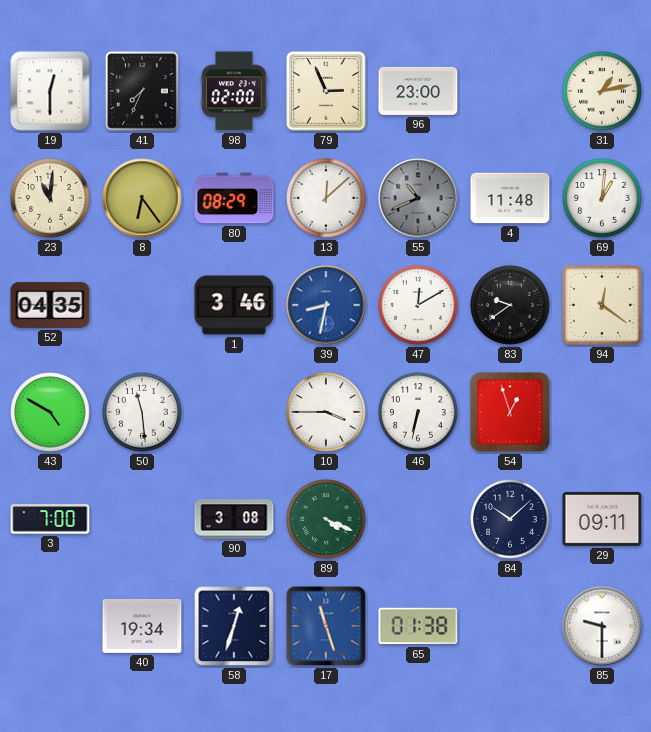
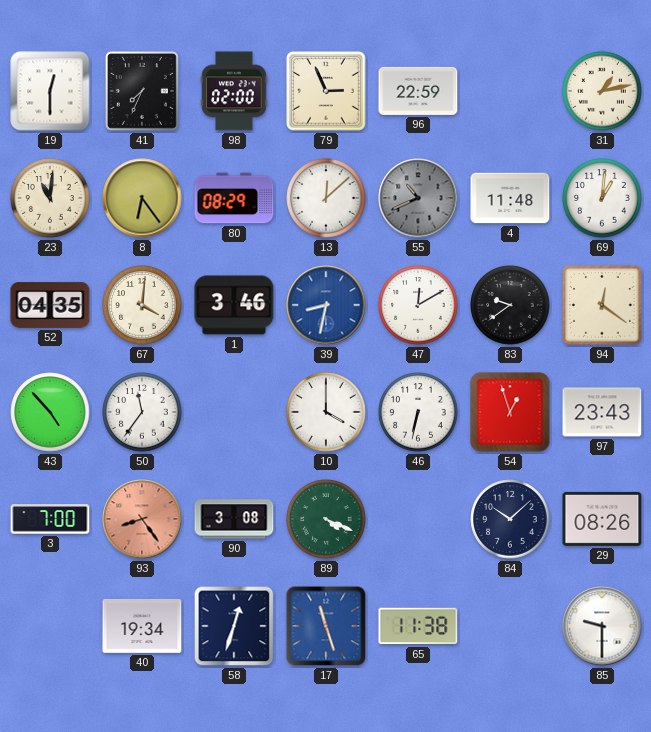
96: 23:00 -> 22:59
67: none -> 4:01
43: 4:50 -> 4:53
50: 11:29 -> 11:36
10: 3:45 -> 4:00
97: none -> 23:43
93: none -> 8:24
29: 09:11 -> 08:26
65: 01:38 -> 11:38
